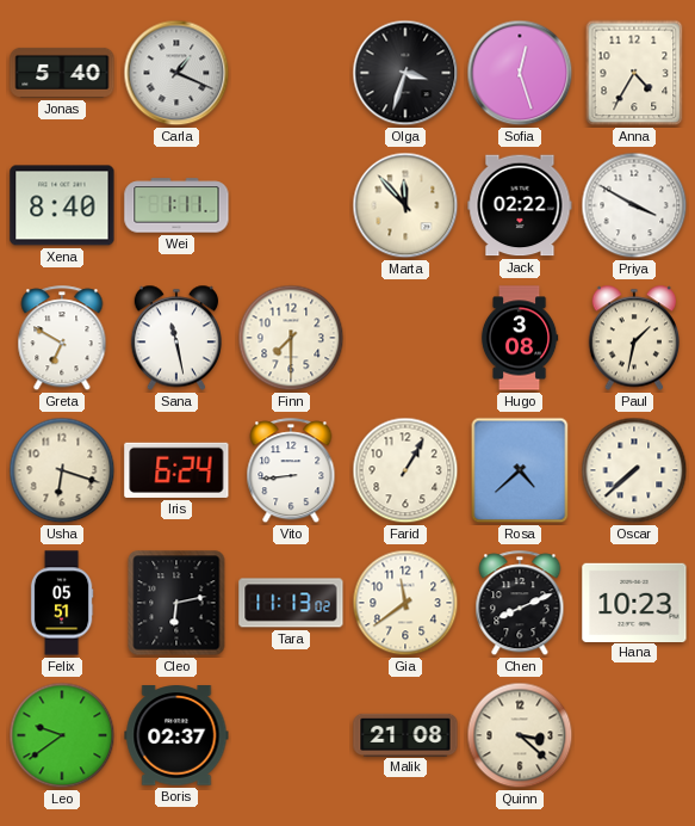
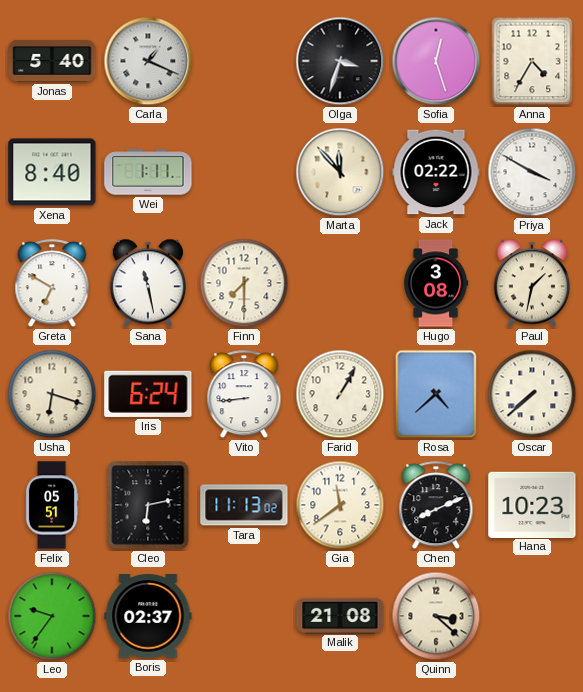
Leo: 9:39 -> 9:36
